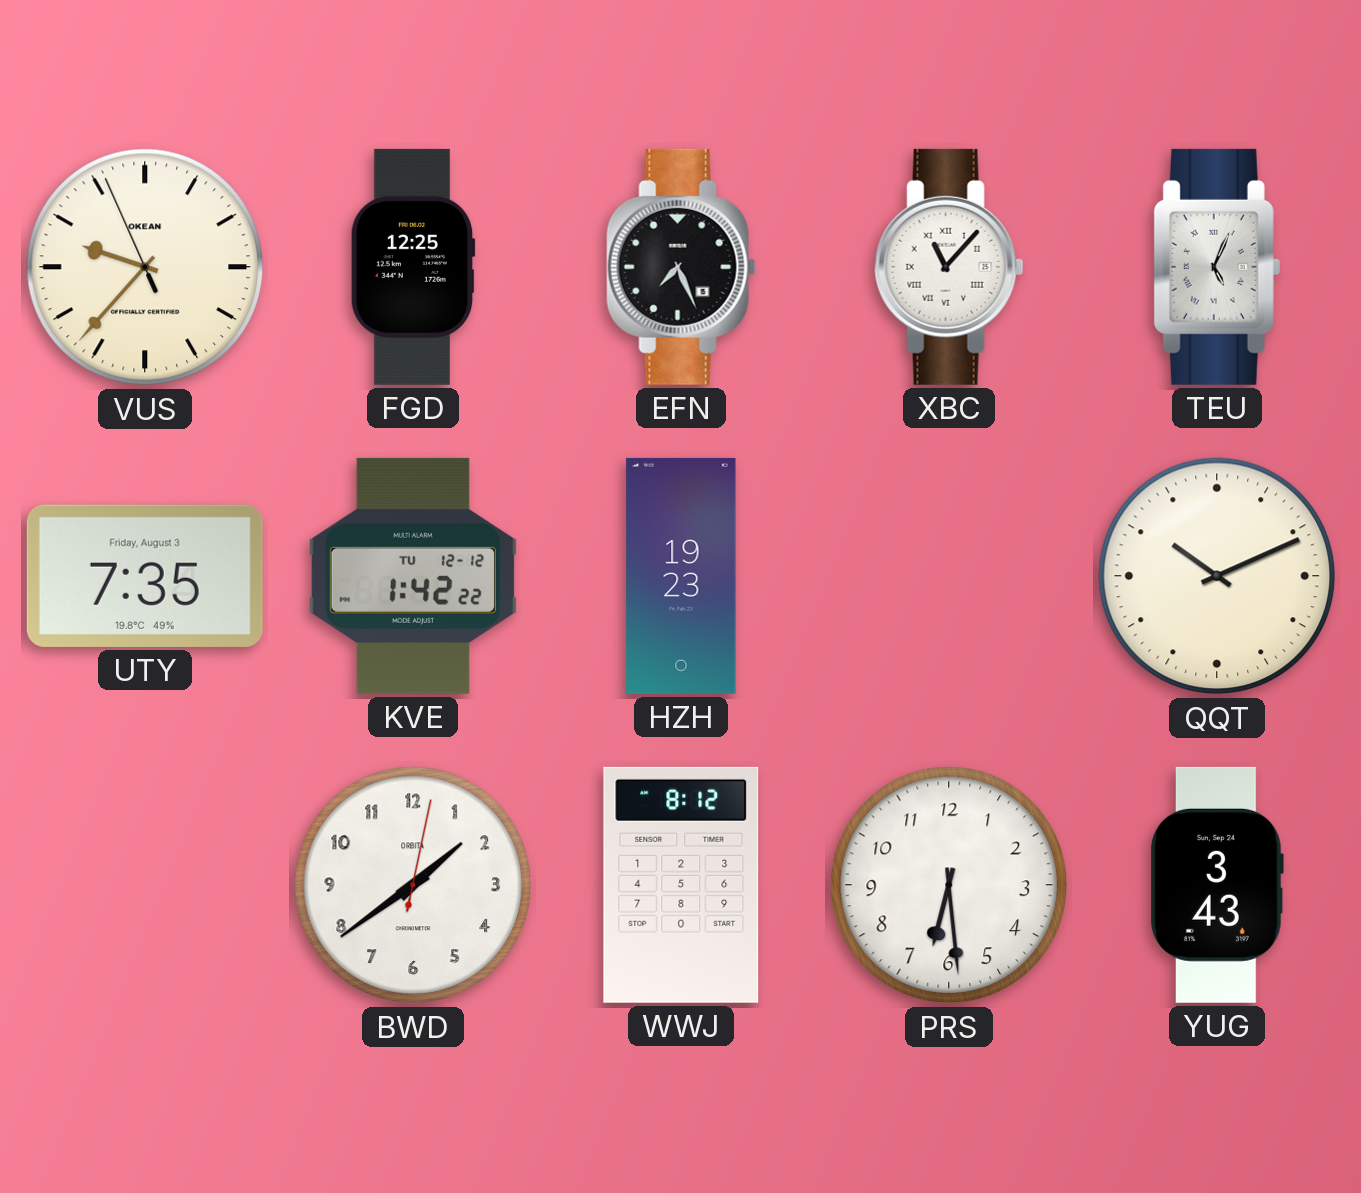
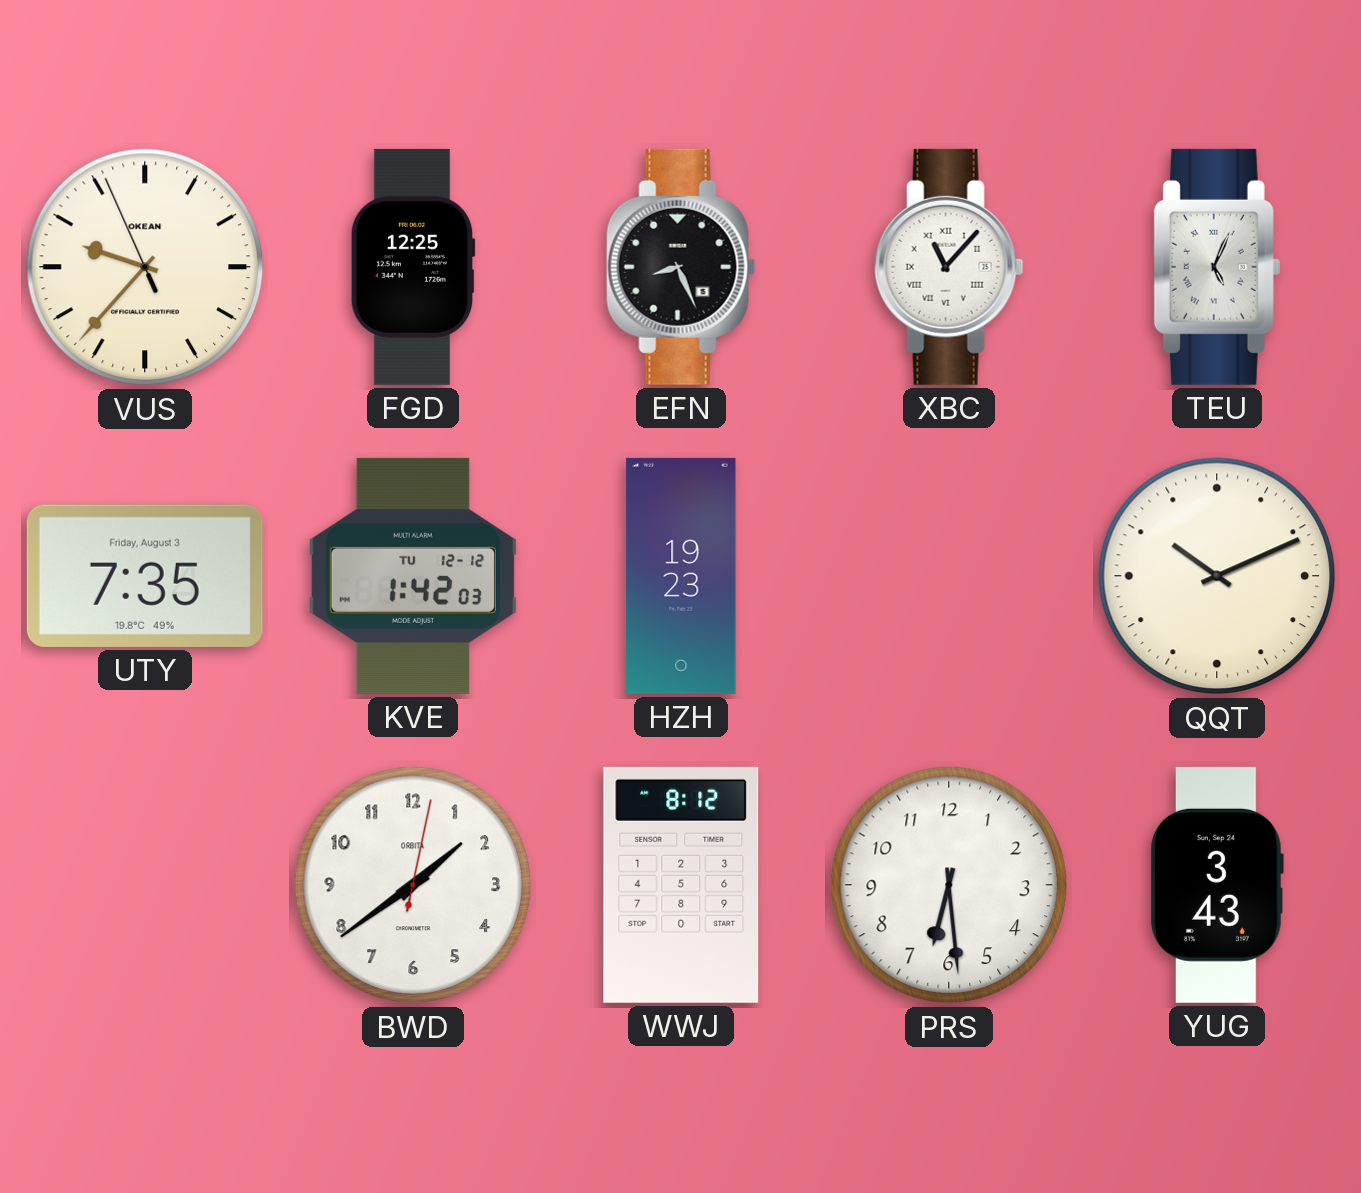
EFN: 7:26 -> 8:26
KVE: 1:42:22 -> 1:42:03
